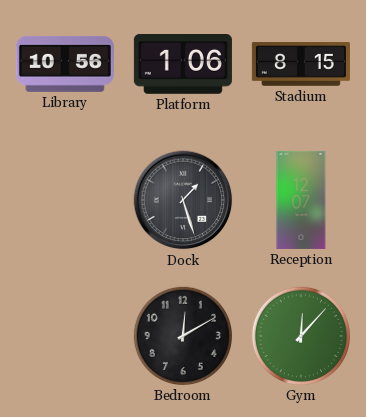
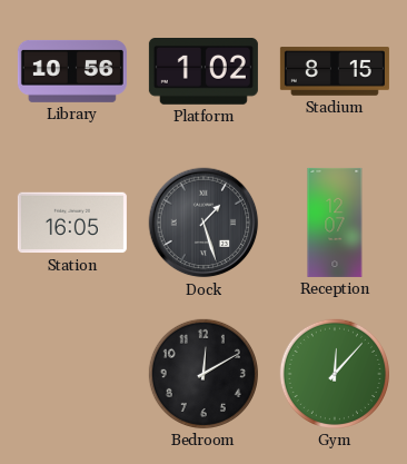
Platform: 1:06 -> 1:02
Station: none -> 16:05
